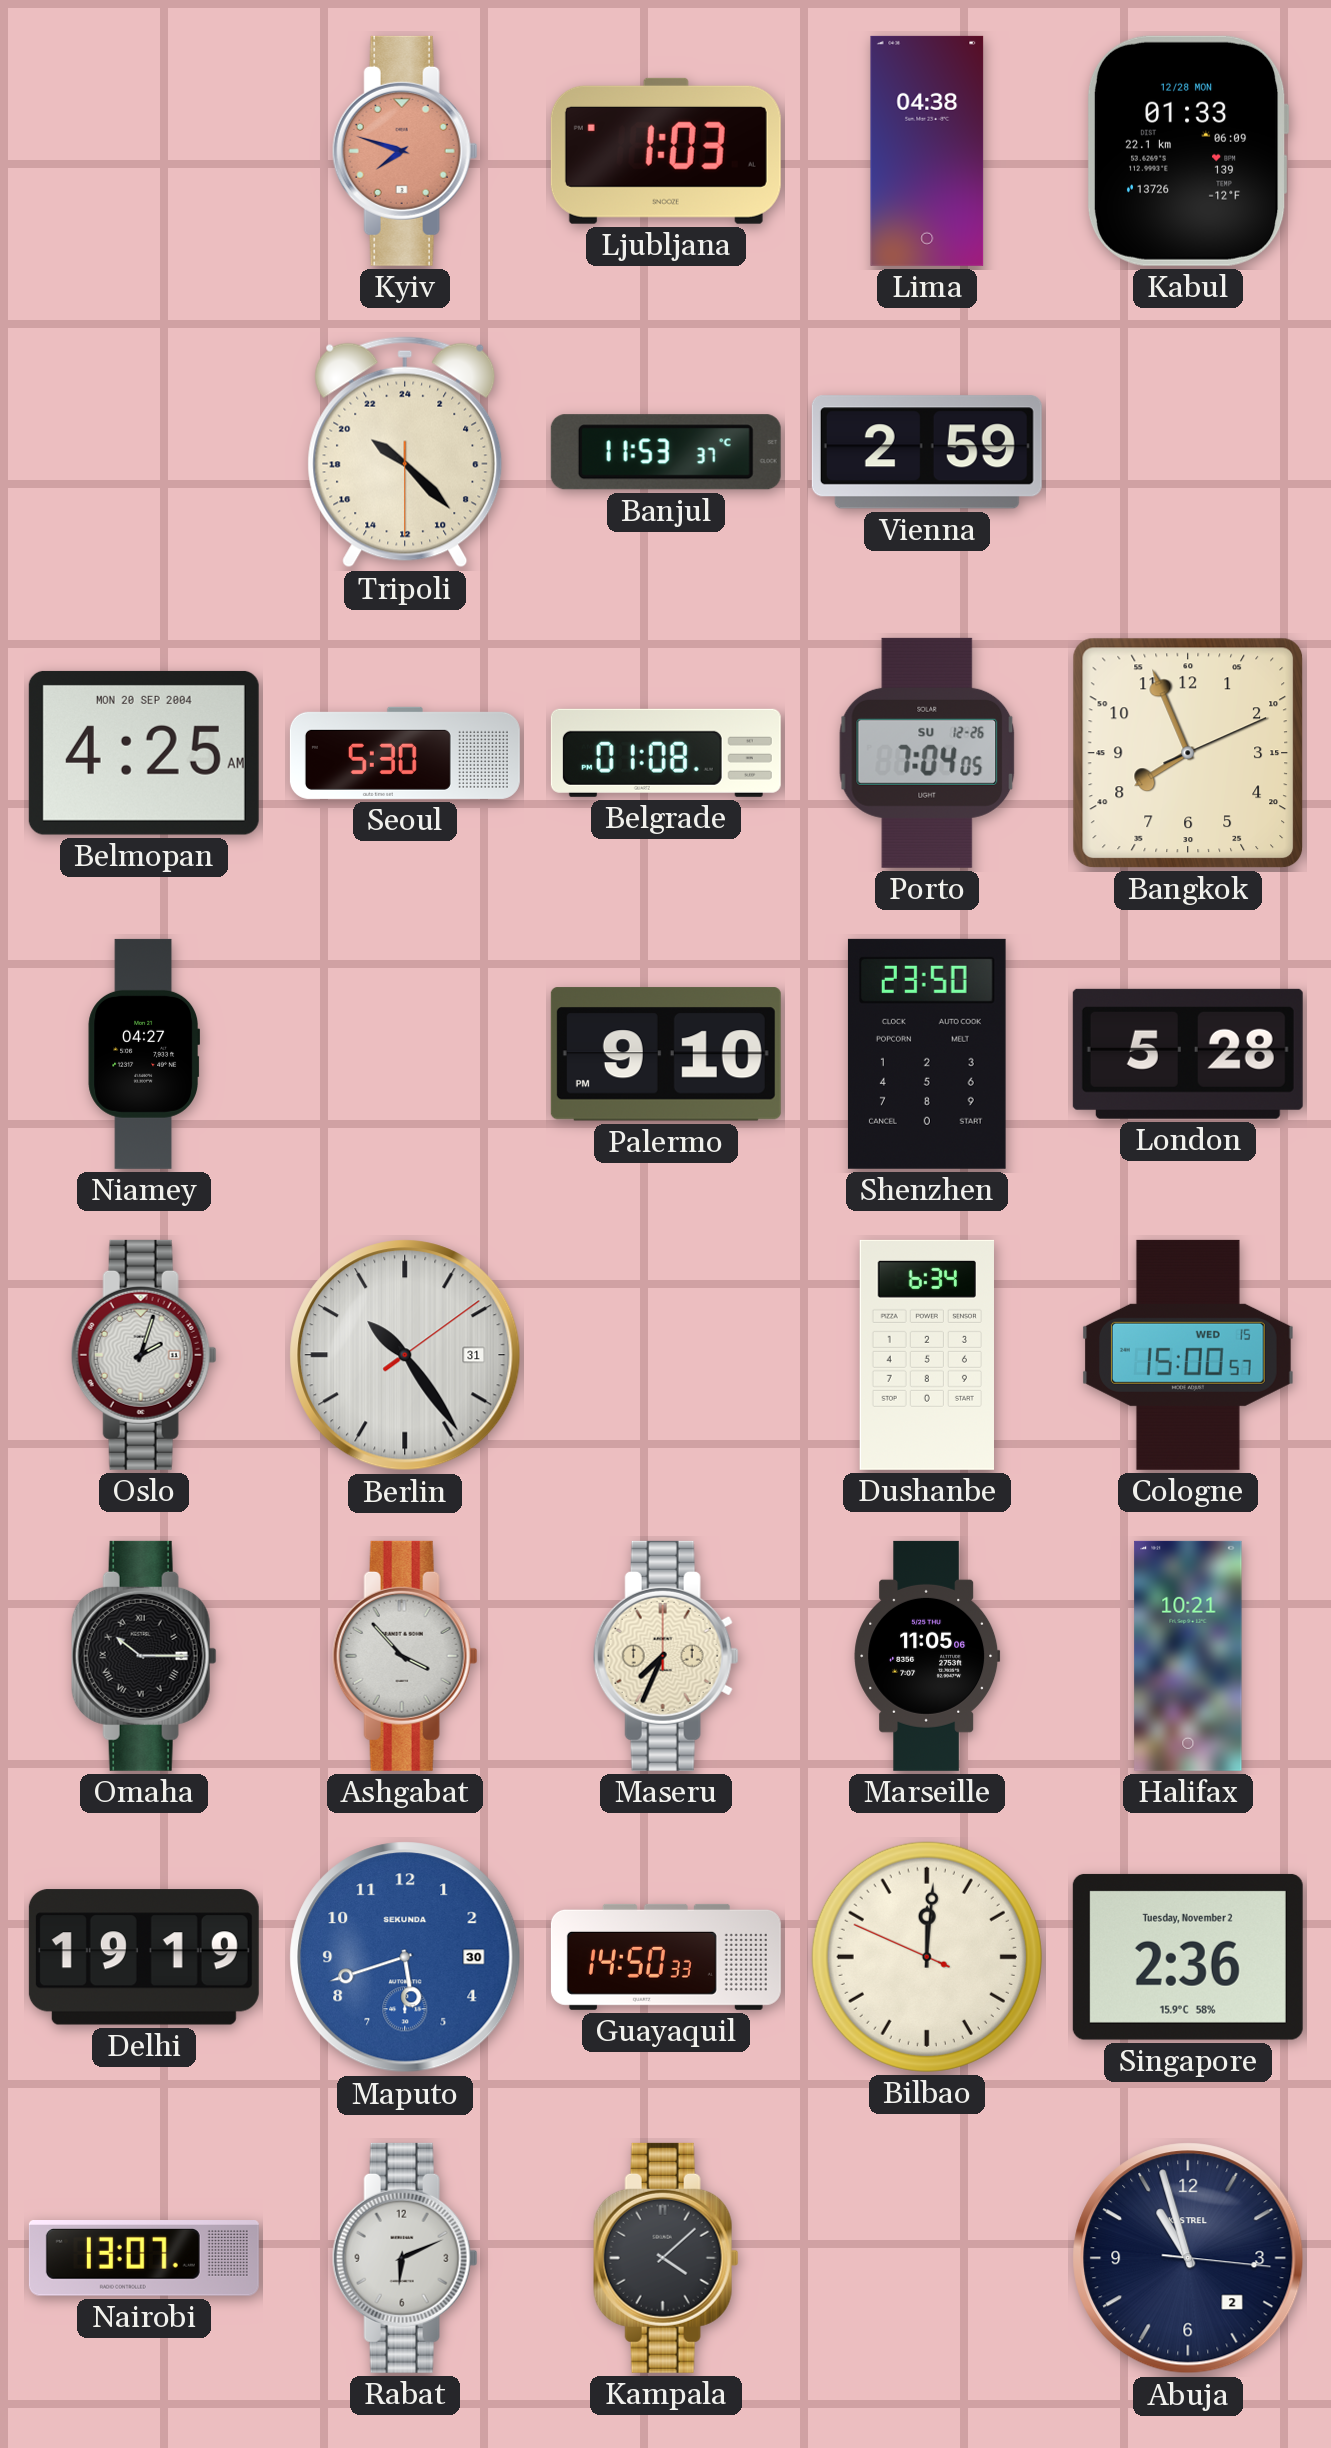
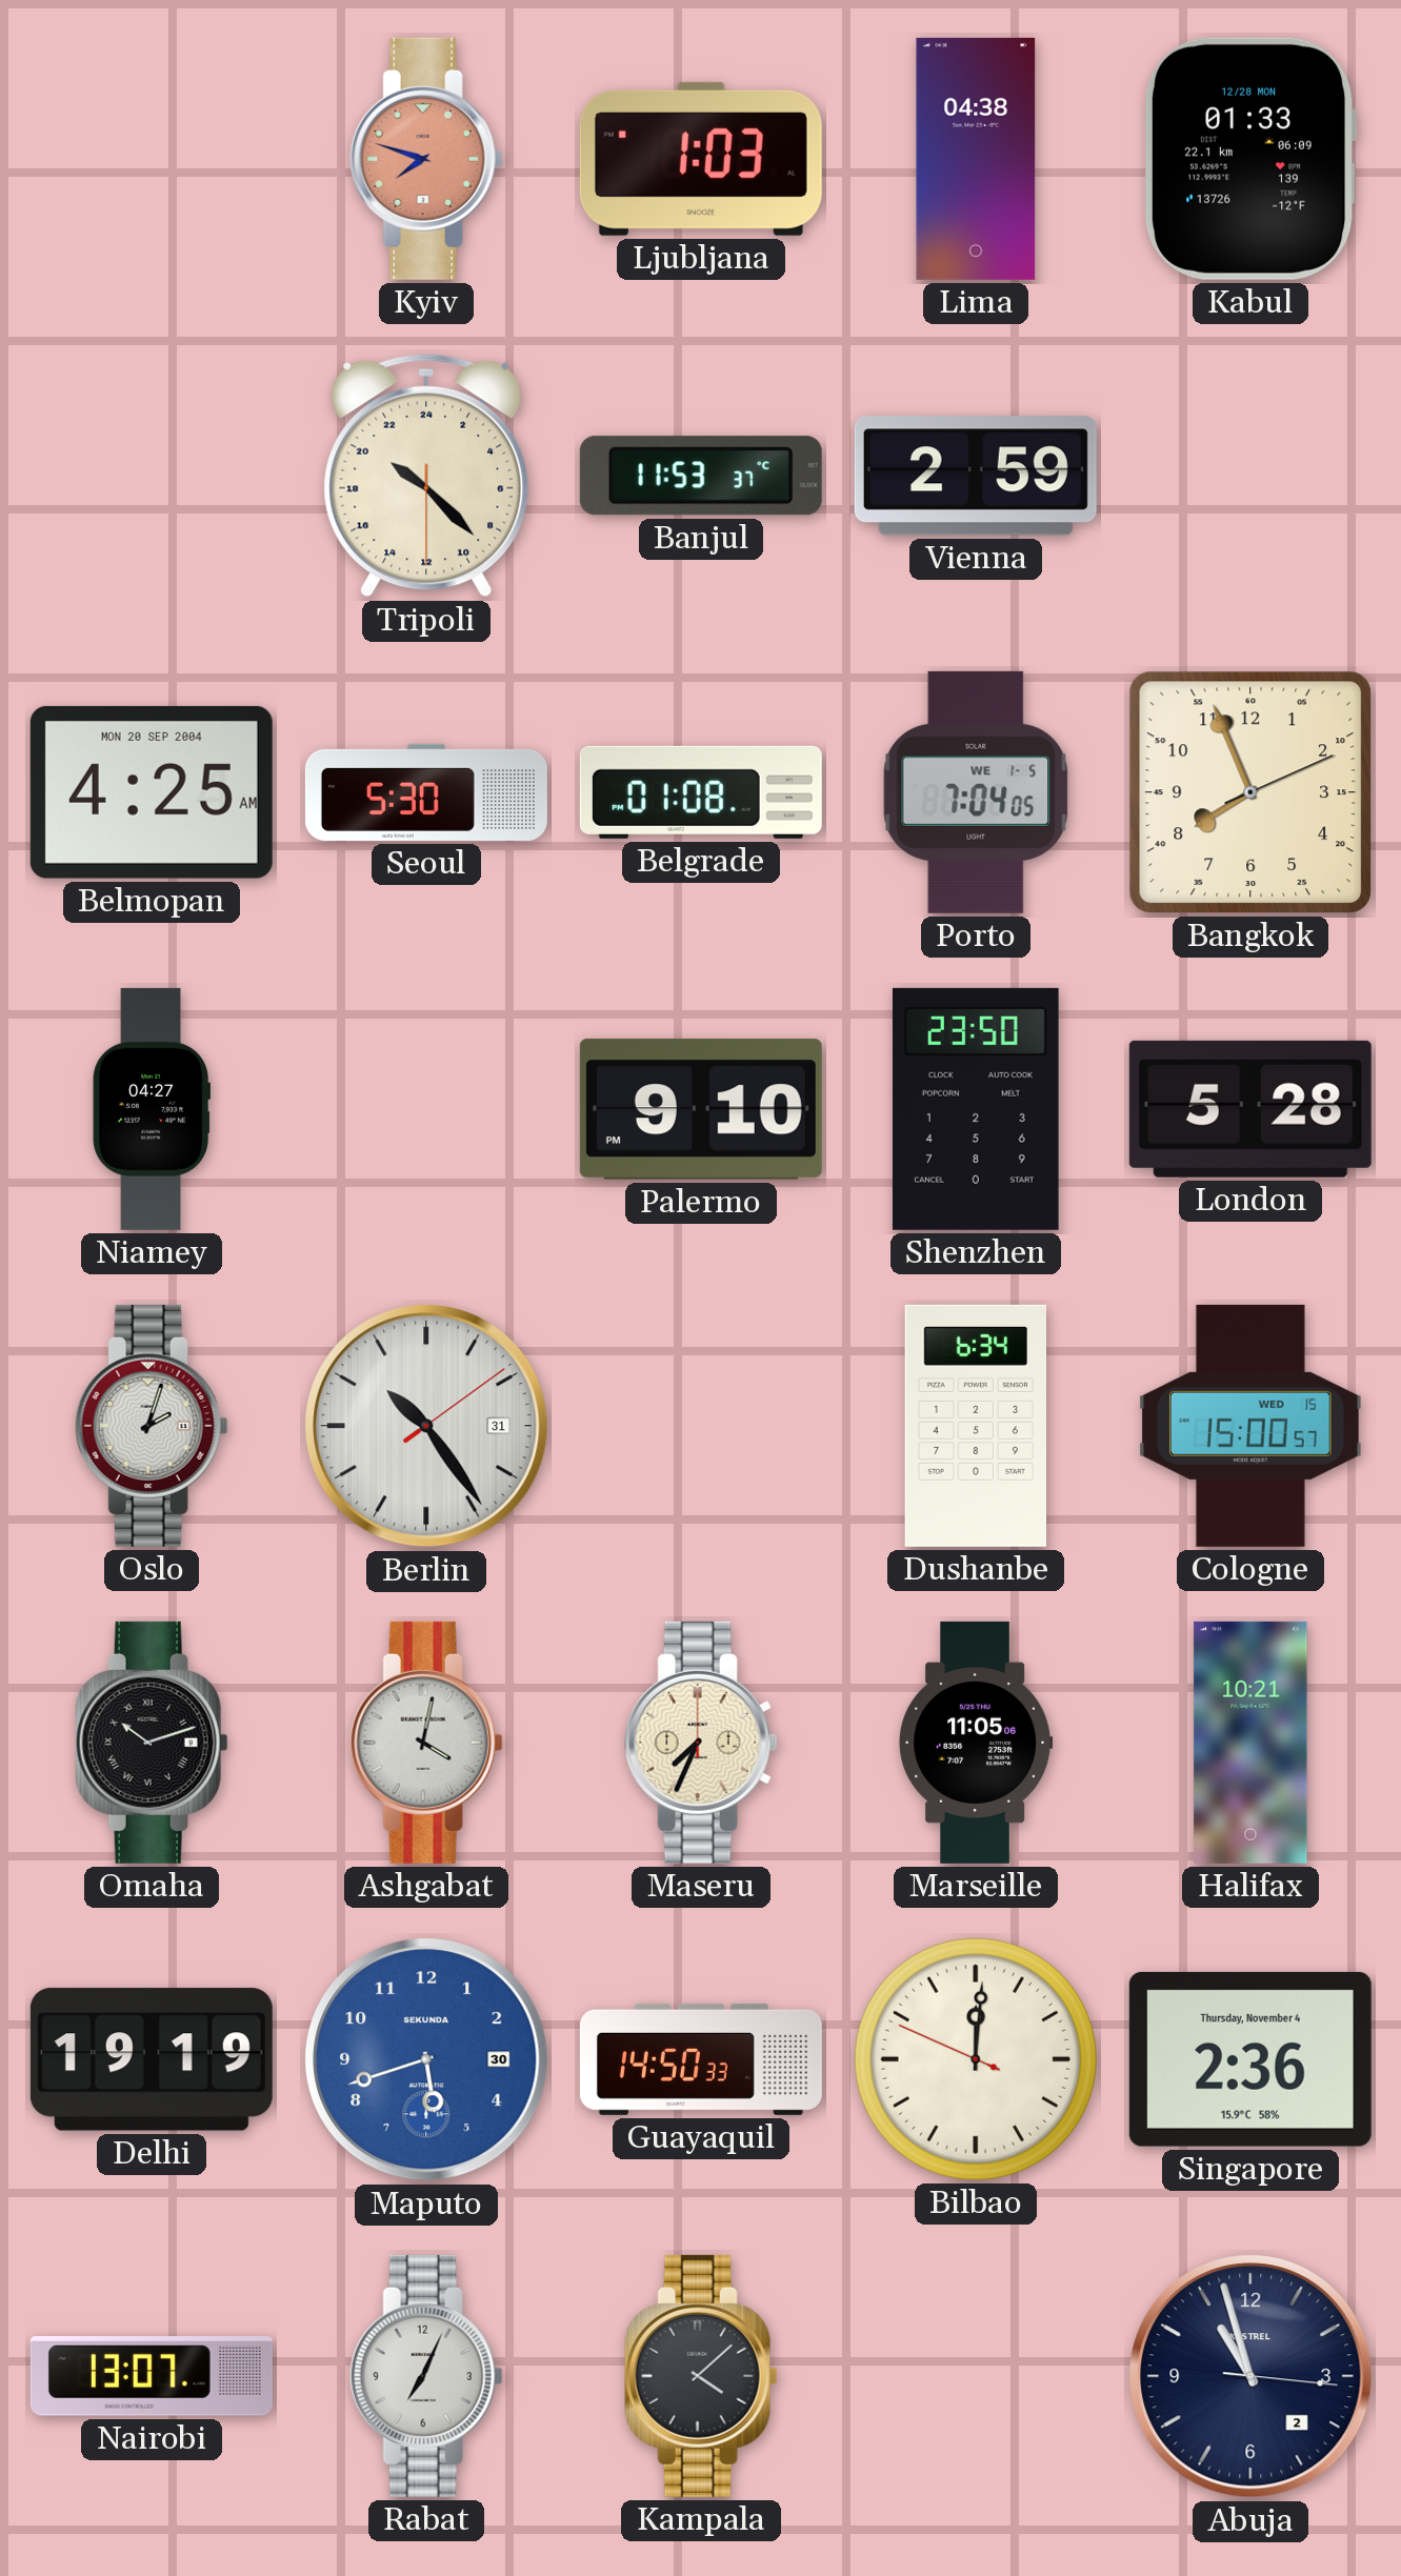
Porto date: SU 12-26 -> WE 1-5
Omaha: 10:15 -> 10:12
Ashgabat: 3:53 -> 4:02
Singapore date: Tuesday, November 2 -> Thursday, November 4
Rabat: 6:11 -> 7:04
